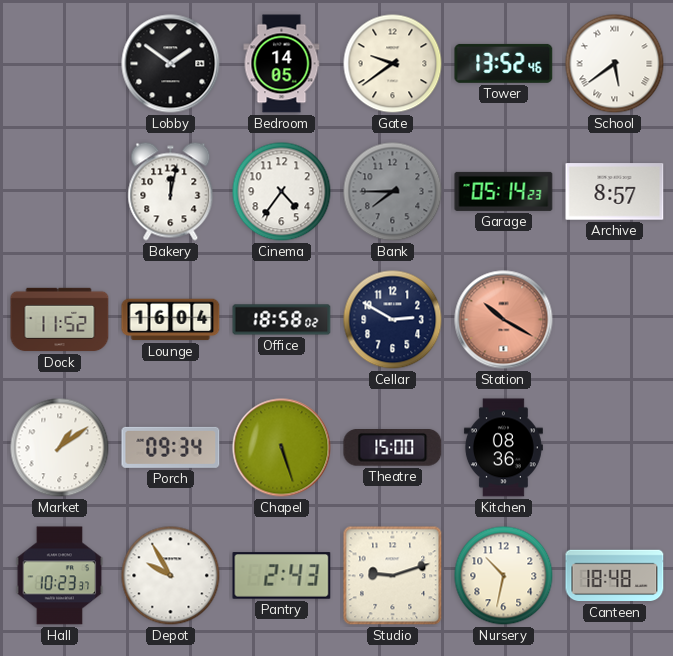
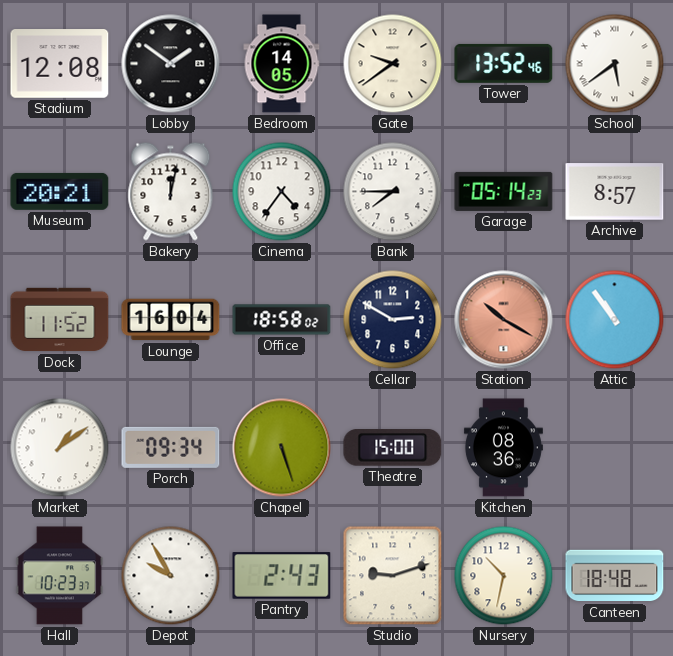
Stadium: none -> 12:08
Museum: none -> 20:21
Bank dial: grey -> white
Attic: none -> 10:54
